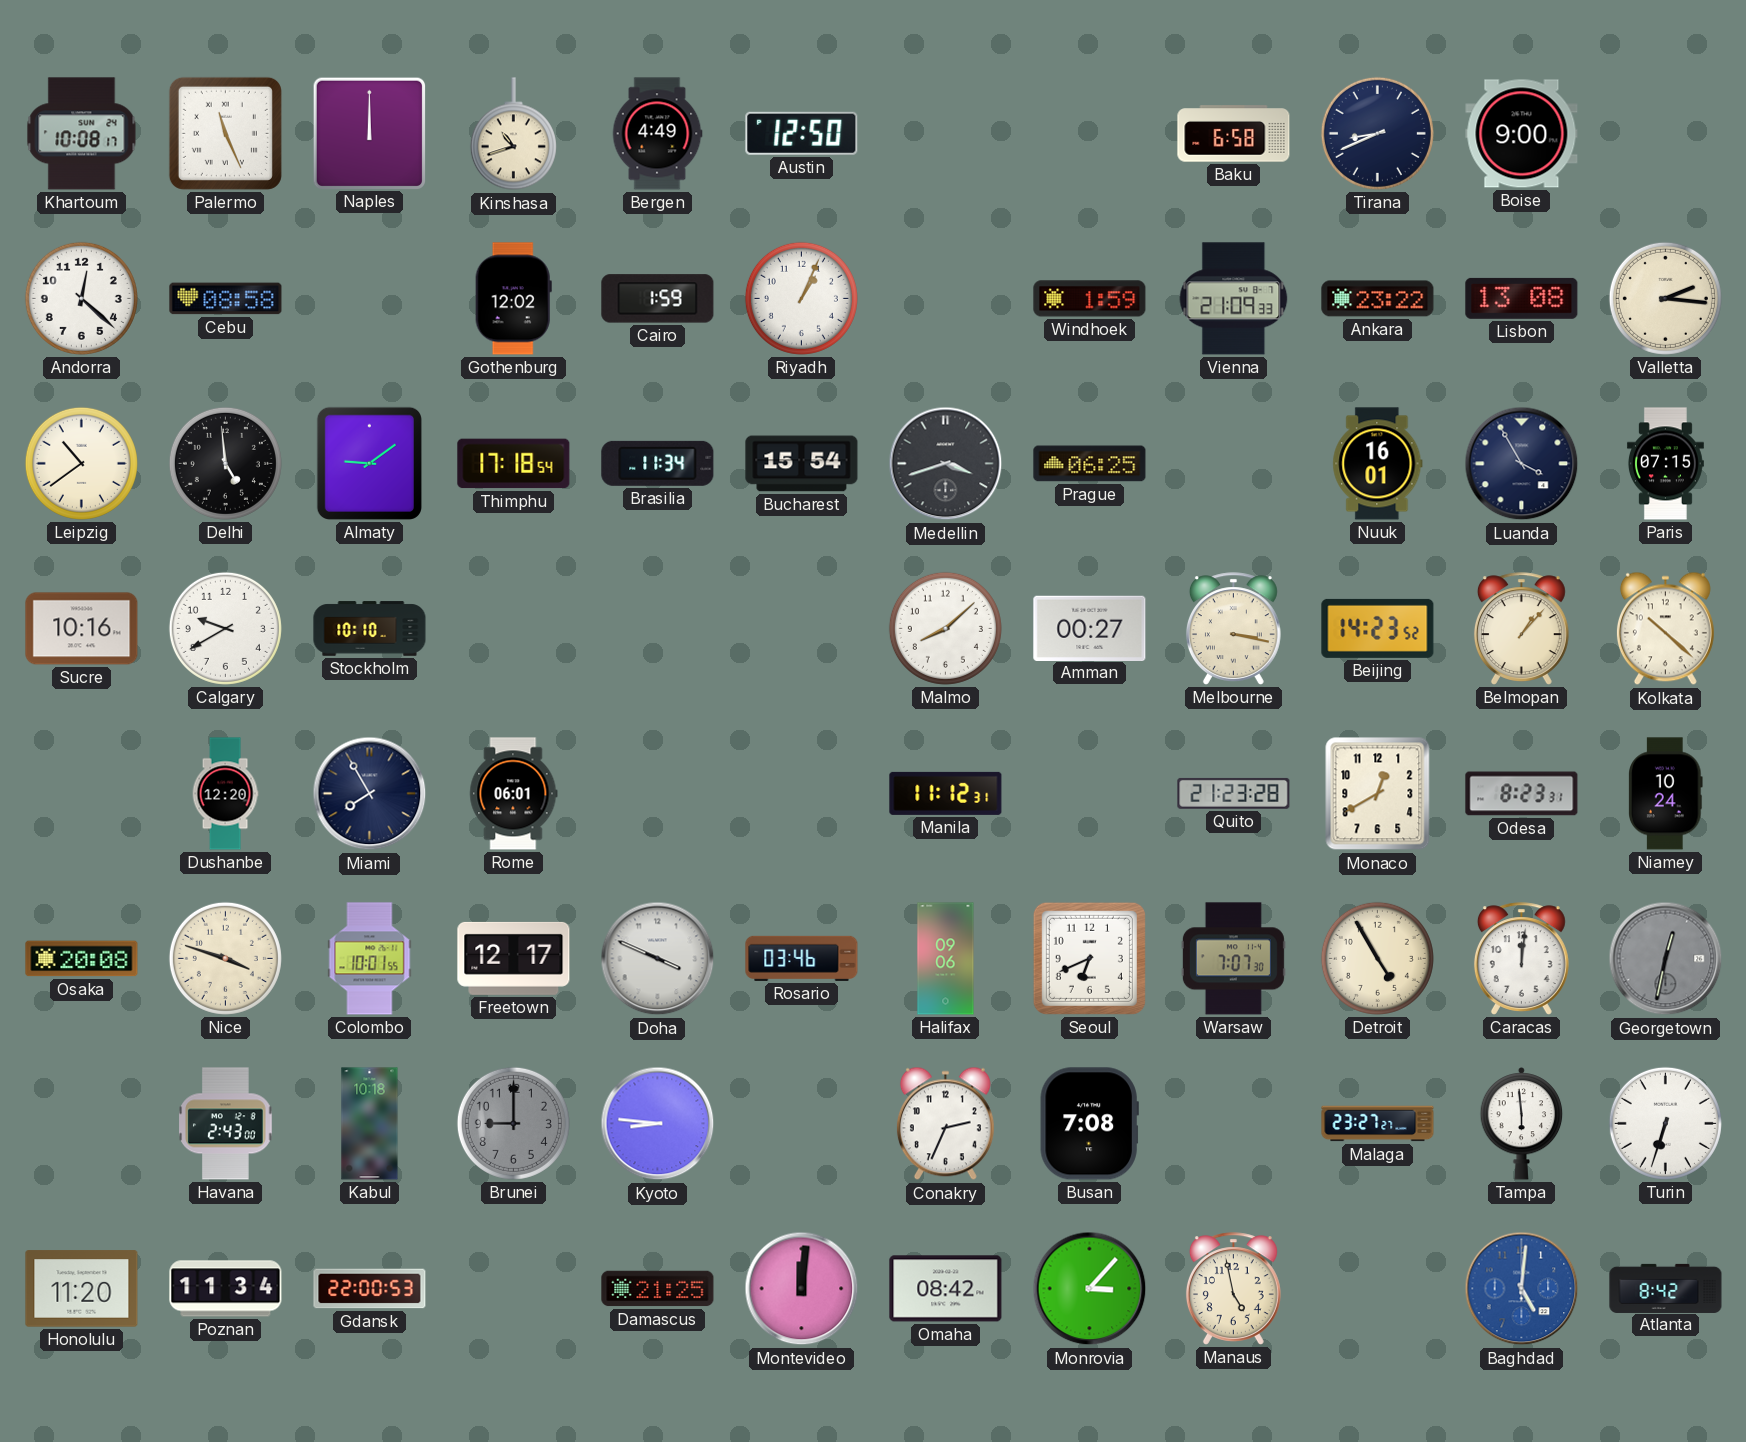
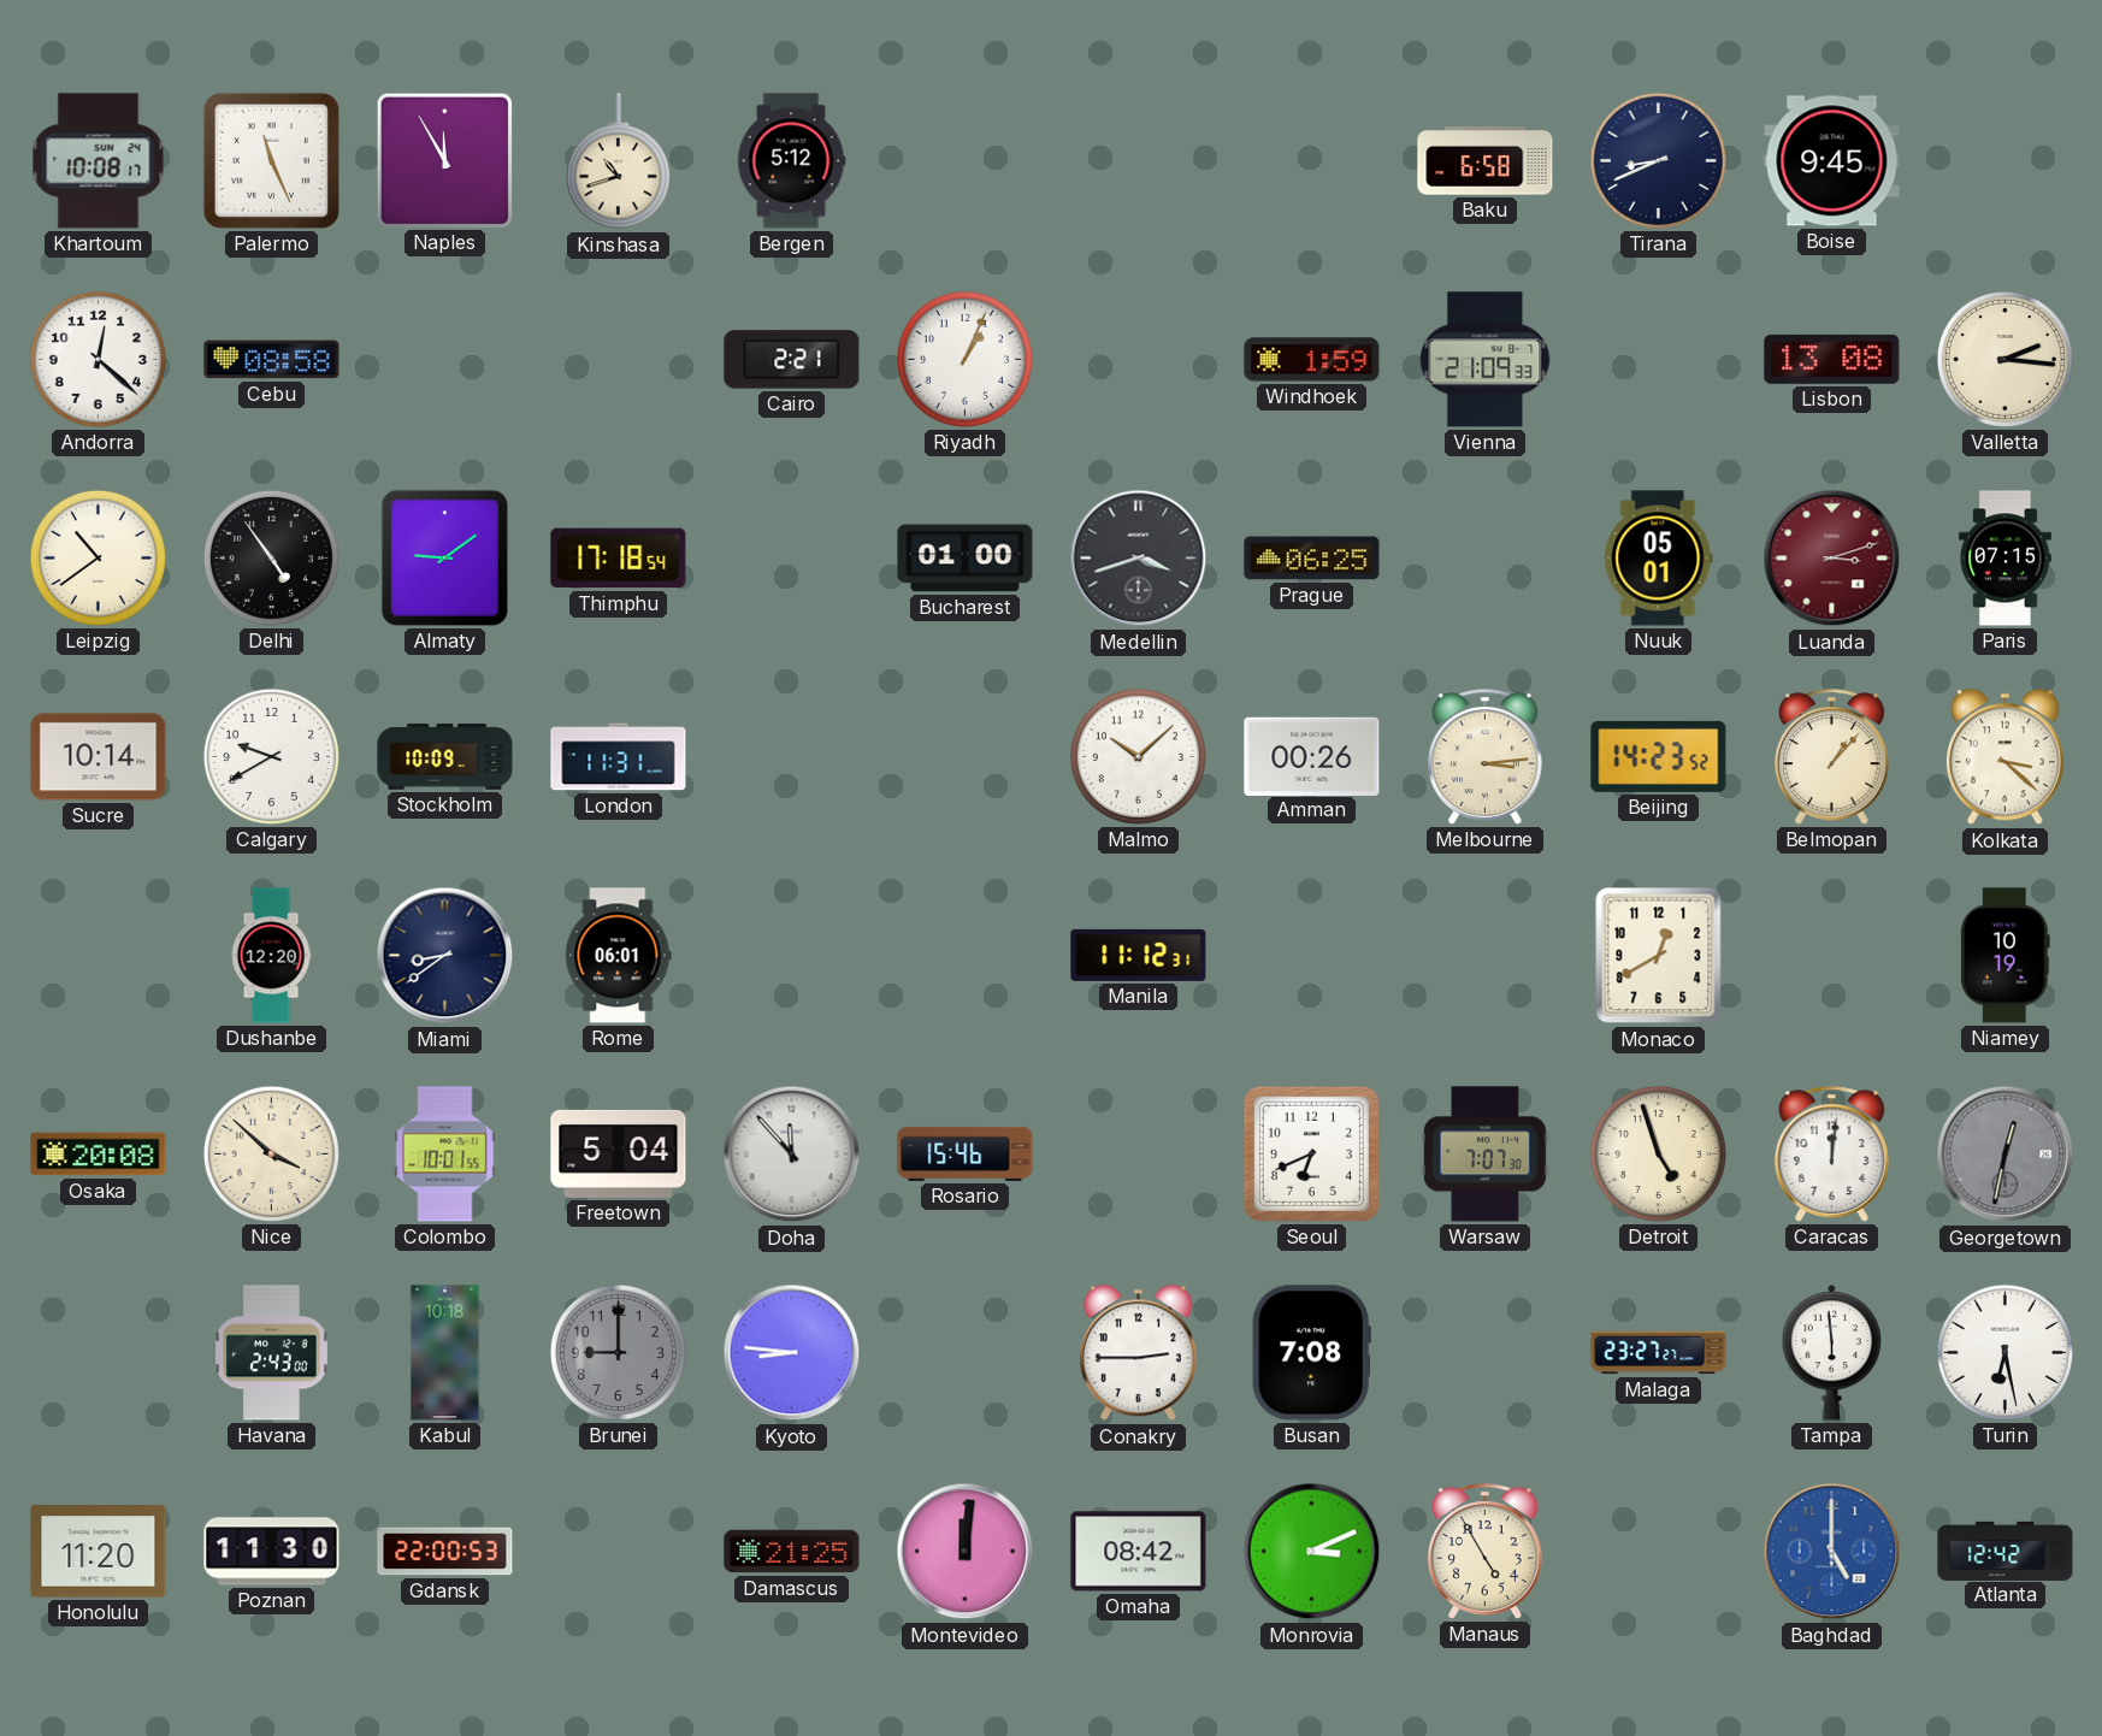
Naples: 12:00 -> 11:55
Bergen: 4:49 -> 5:12
Austin: 12:50 -> none
Boise: 9:00 -> 9:45
Gothenburg: 12:02 -> none
Cairo: 1:59 -> 2:21
Ankara: 23:22 -> none
Delhi: 4:59 -> 4:54
Brasilia: 11:34 -> none
Bucharest: 15:54 -> 01:00
Nuuk: 16:01 -> 05:01
Luanda: 3:55 -> 3:12
Luanda dial: navy -> burgundy
Sucre: 10:16 -> 10:14
Stockholm: 10:10 -> 10:09
London: none -> 11:31
Malmo: 8:08 -> 10:08
Amman: 00:27 -> 00:26
Melbourne: 3:17 -> 3:14
Kolkata: 10:22 -> 3:22
Miami: 7:55 -> 8:39
Quito: 21:23 -> none
Odesa: 8:23 -> none
Niamey: 10:24 -> 10:19
Nice: 3:48 -> 3:52
Freetown: 12:17 -> 5:04
Doha: 3:49 -> 11:53
Rosario: 03:46 -> 15:46
Halifax: 09:06 -> none
Detroit: 4:55 -> 4:57
Conakry: 2:34 -> 2:45
Turin: 6:33 -> 6:28
Poznan: 11:34 -> 11:30
Monrovia: 3:07 -> 3:11
Manaus: 4:58 -> 4:55
Baghdad: 5:01 -> 5:00
Atlanta: 8:42 -> 12:42
